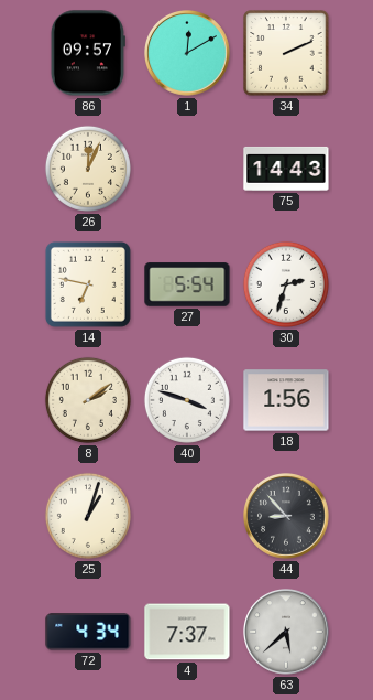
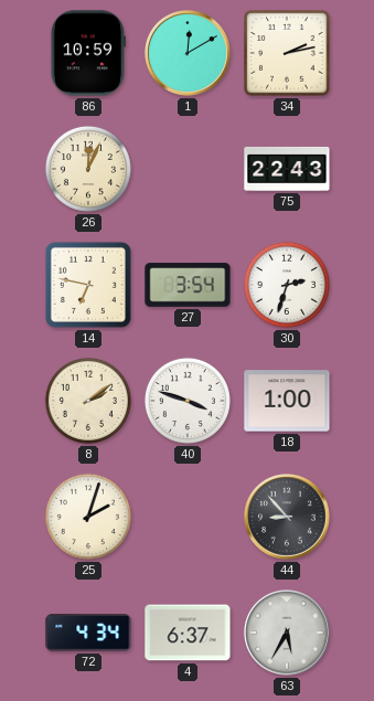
86: 09:57 -> 10:59
34: 2:11 -> 2:13
75: 14:43 -> 22:43
27: 5:54 -> 3:54
18: 1:56 -> 1:00
25: 1:03 -> 2:03
4: 7:37 -> 6:37
63: 5:38 -> 5:35
